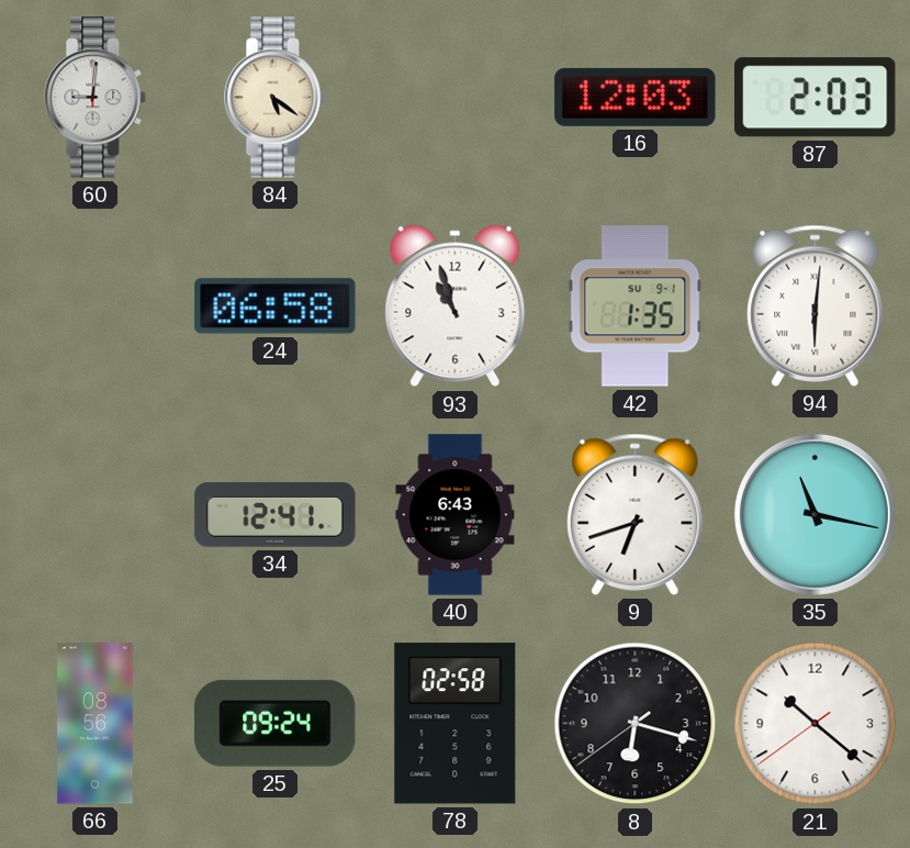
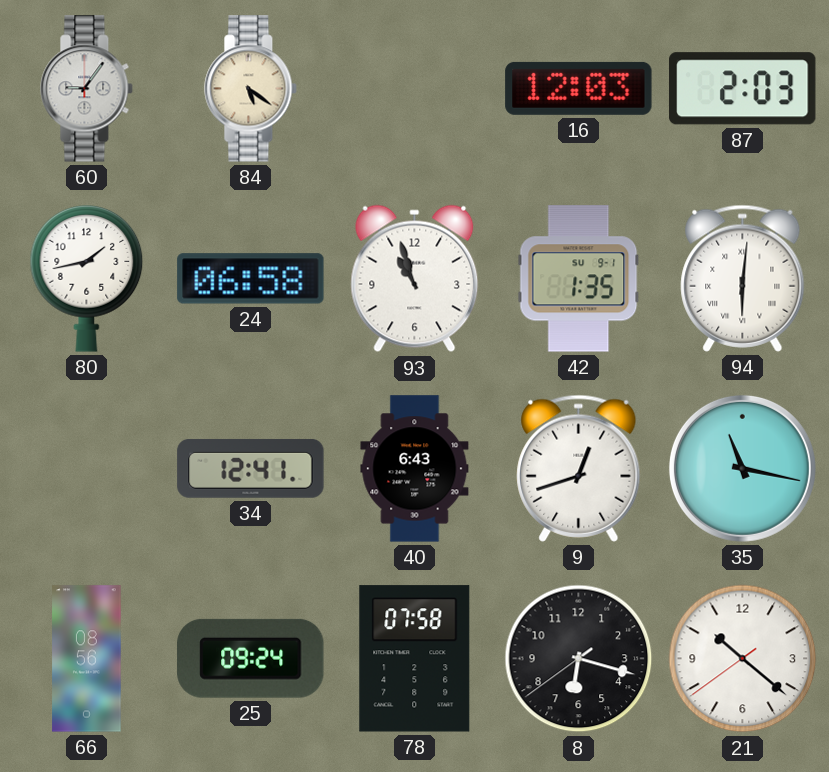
60: 9:01 -> 9:06
80: none -> 1:43
9: 6:42 -> 12:42
78: 02:58 -> 07:58
